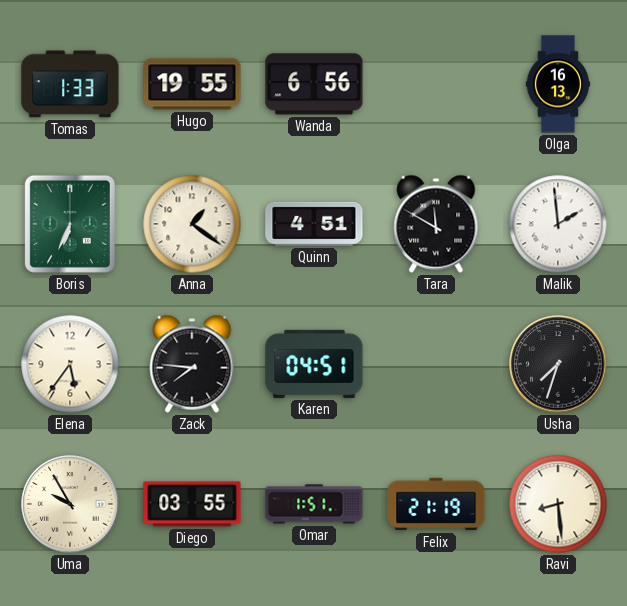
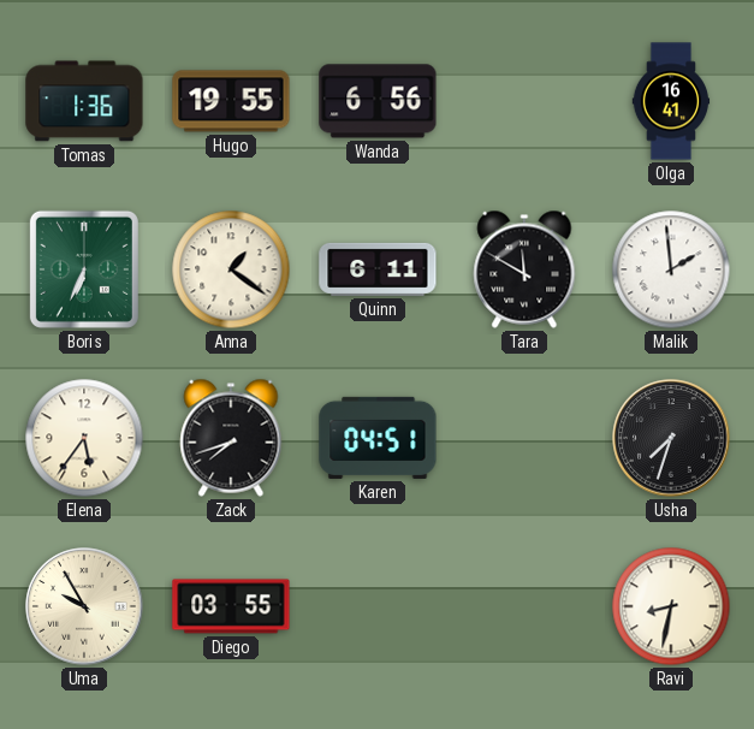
Tomas: 1:33 -> 1:36
Olga: 16:13 -> 16:41
Quinn: 4:51 -> 6:11
Zack: 7:46 -> 7:42
Omar: 1:51 -> none
Felix: 21:19 -> none
Ravi: 8:29 -> 8:32
